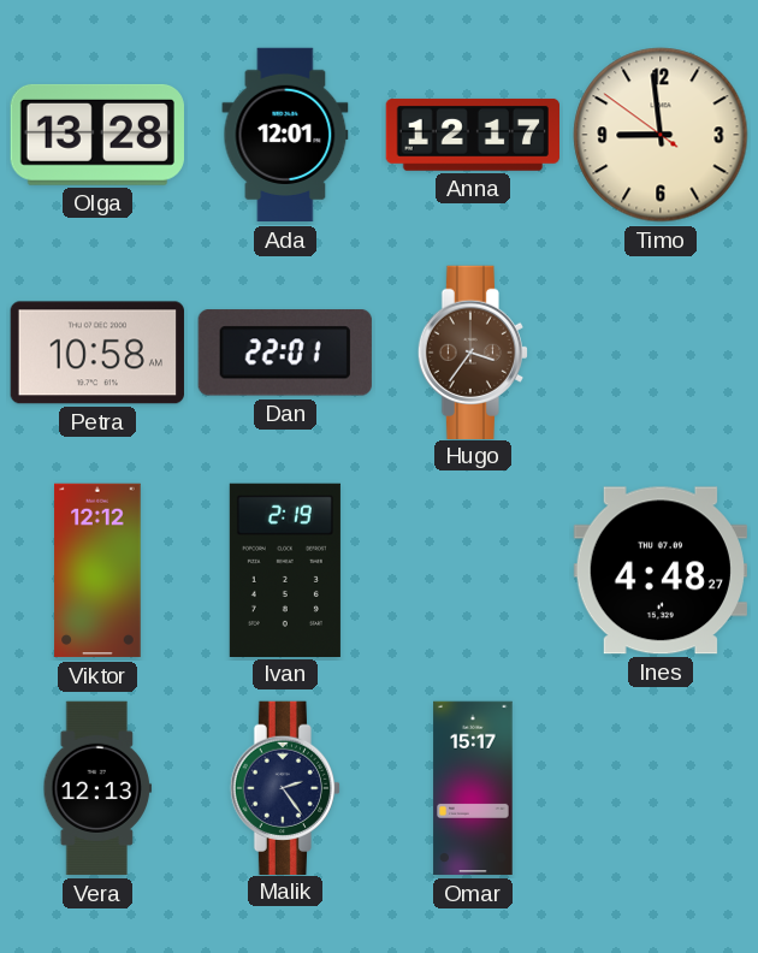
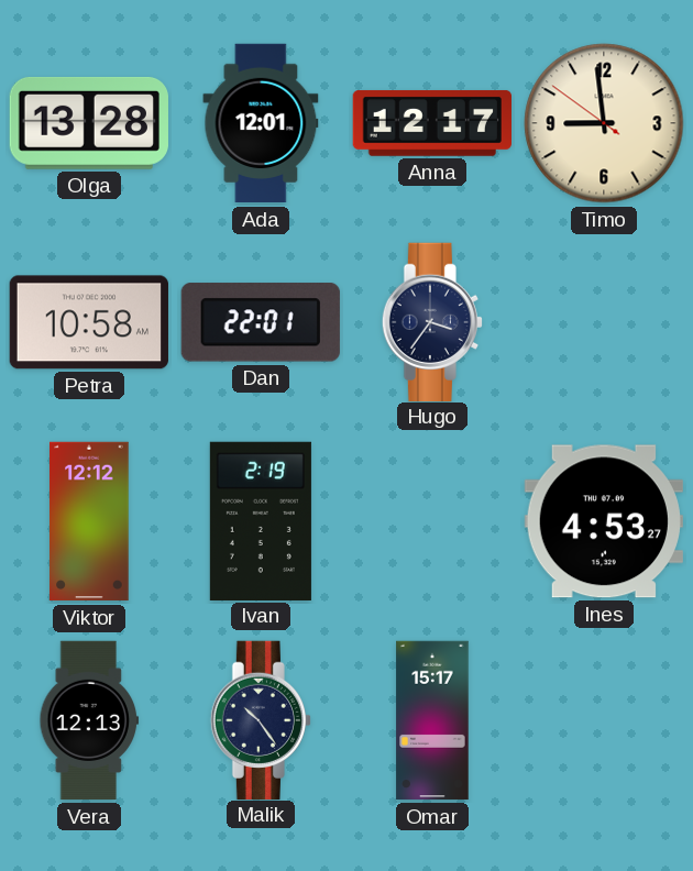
Hugo dial: brown -> navy
Ines: 4:48 -> 4:53
Malik: 2:24 -> 10:24
